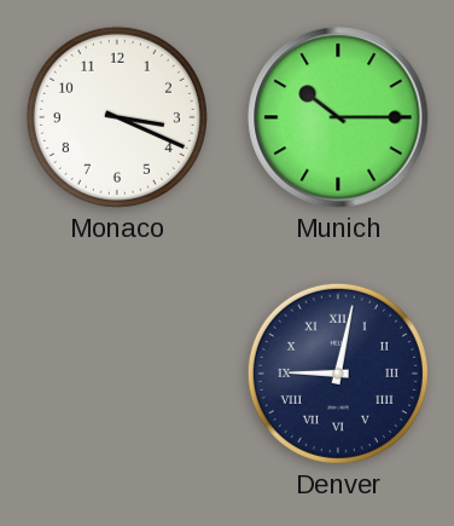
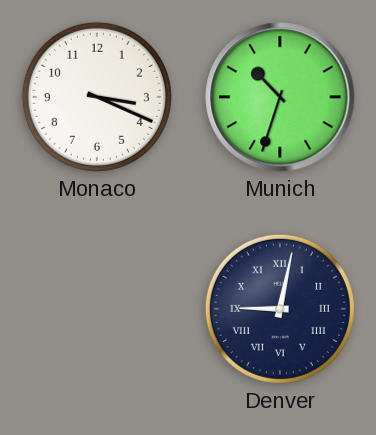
Munich: 10:15 -> 10:33
